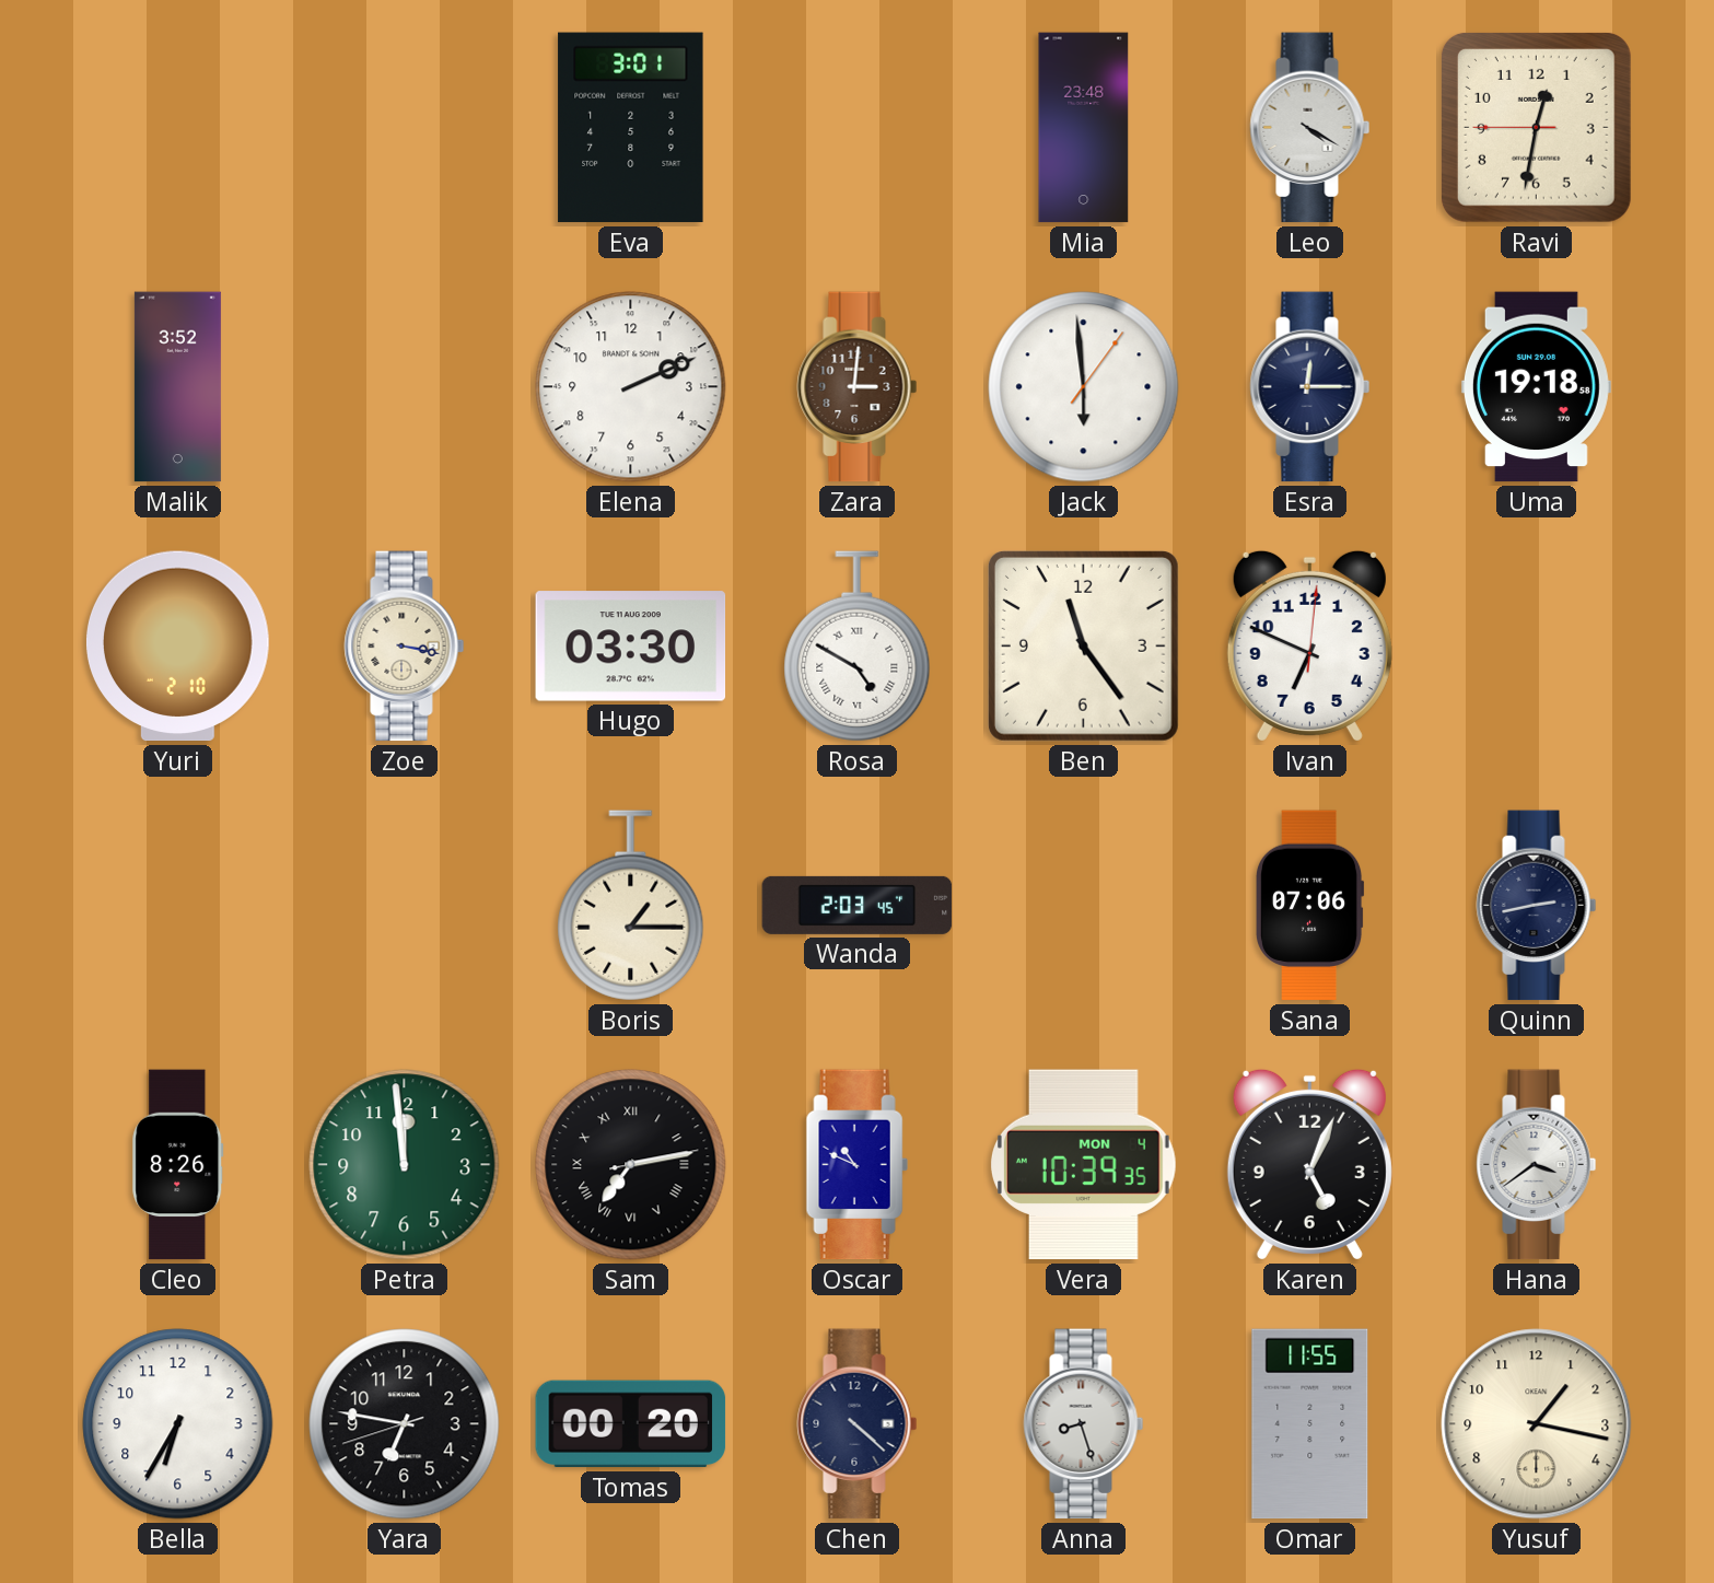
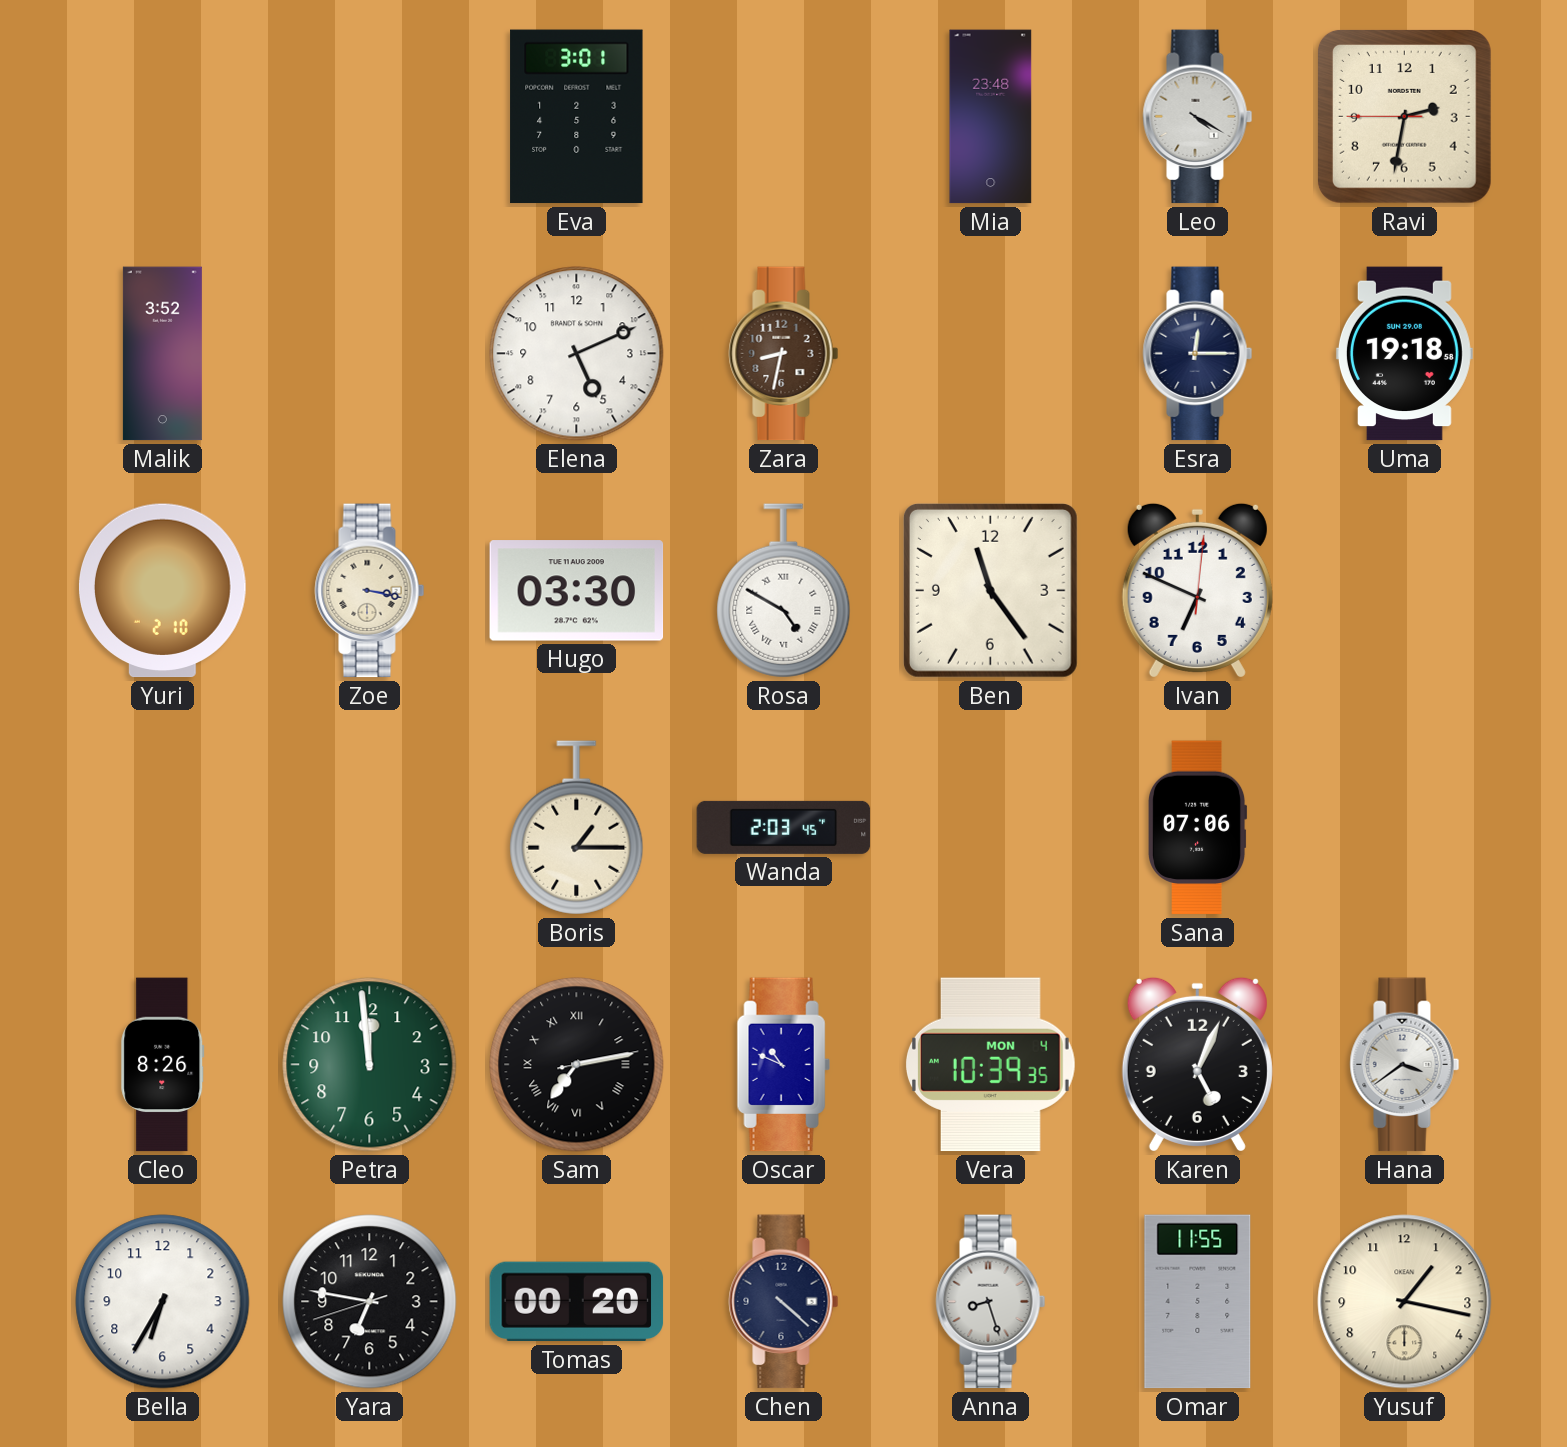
Ravi: 12:31 -> 2:31
Elena: 2:11 -> 5:11
Zara: 3:01 -> 8:32
Jack: 5:59 -> none
Quinn: 2:43 -> none
